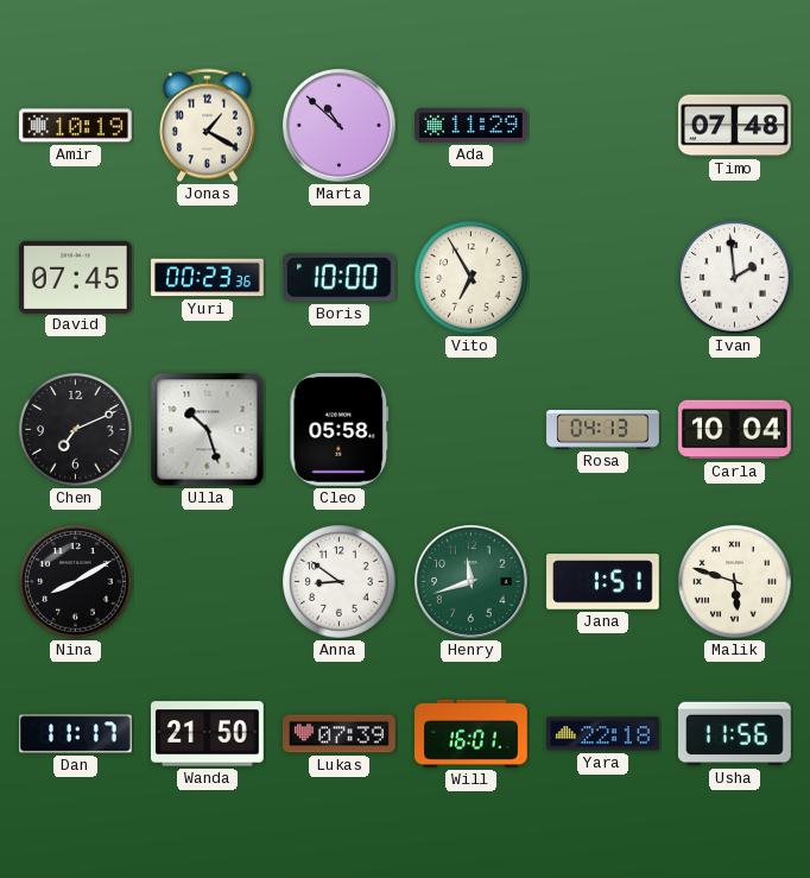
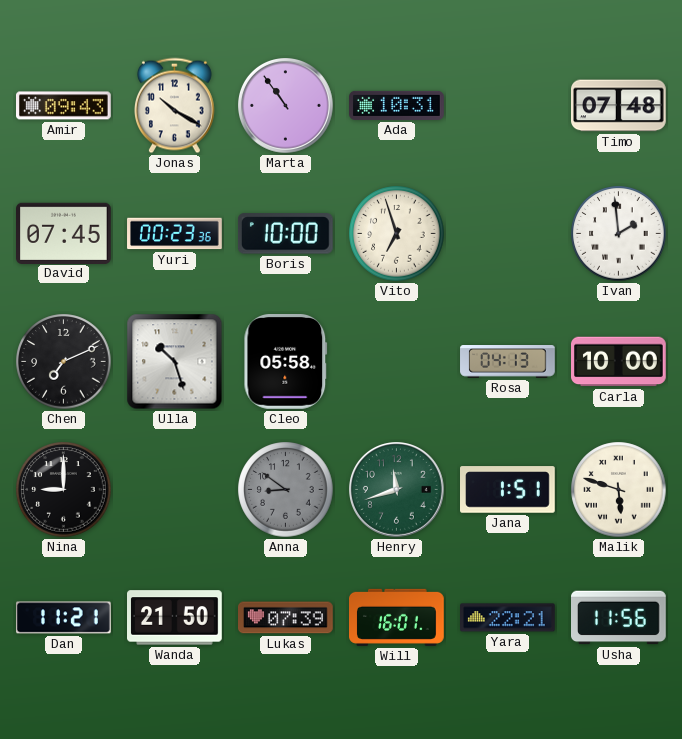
Amir: 10:19 -> 09:43
Jonas: 1:20 -> 10:20
Marta: 10:52 -> 10:54
Ada: 11:29 -> 10:31
Vito: 6:55 -> 6:57
Carla: 10:04 -> 10:00
Nina: 8:10 -> 9:00
Anna dial: white -> grey
Dan: 11:17 -> 11:21
Yara: 22:18 -> 22:21
